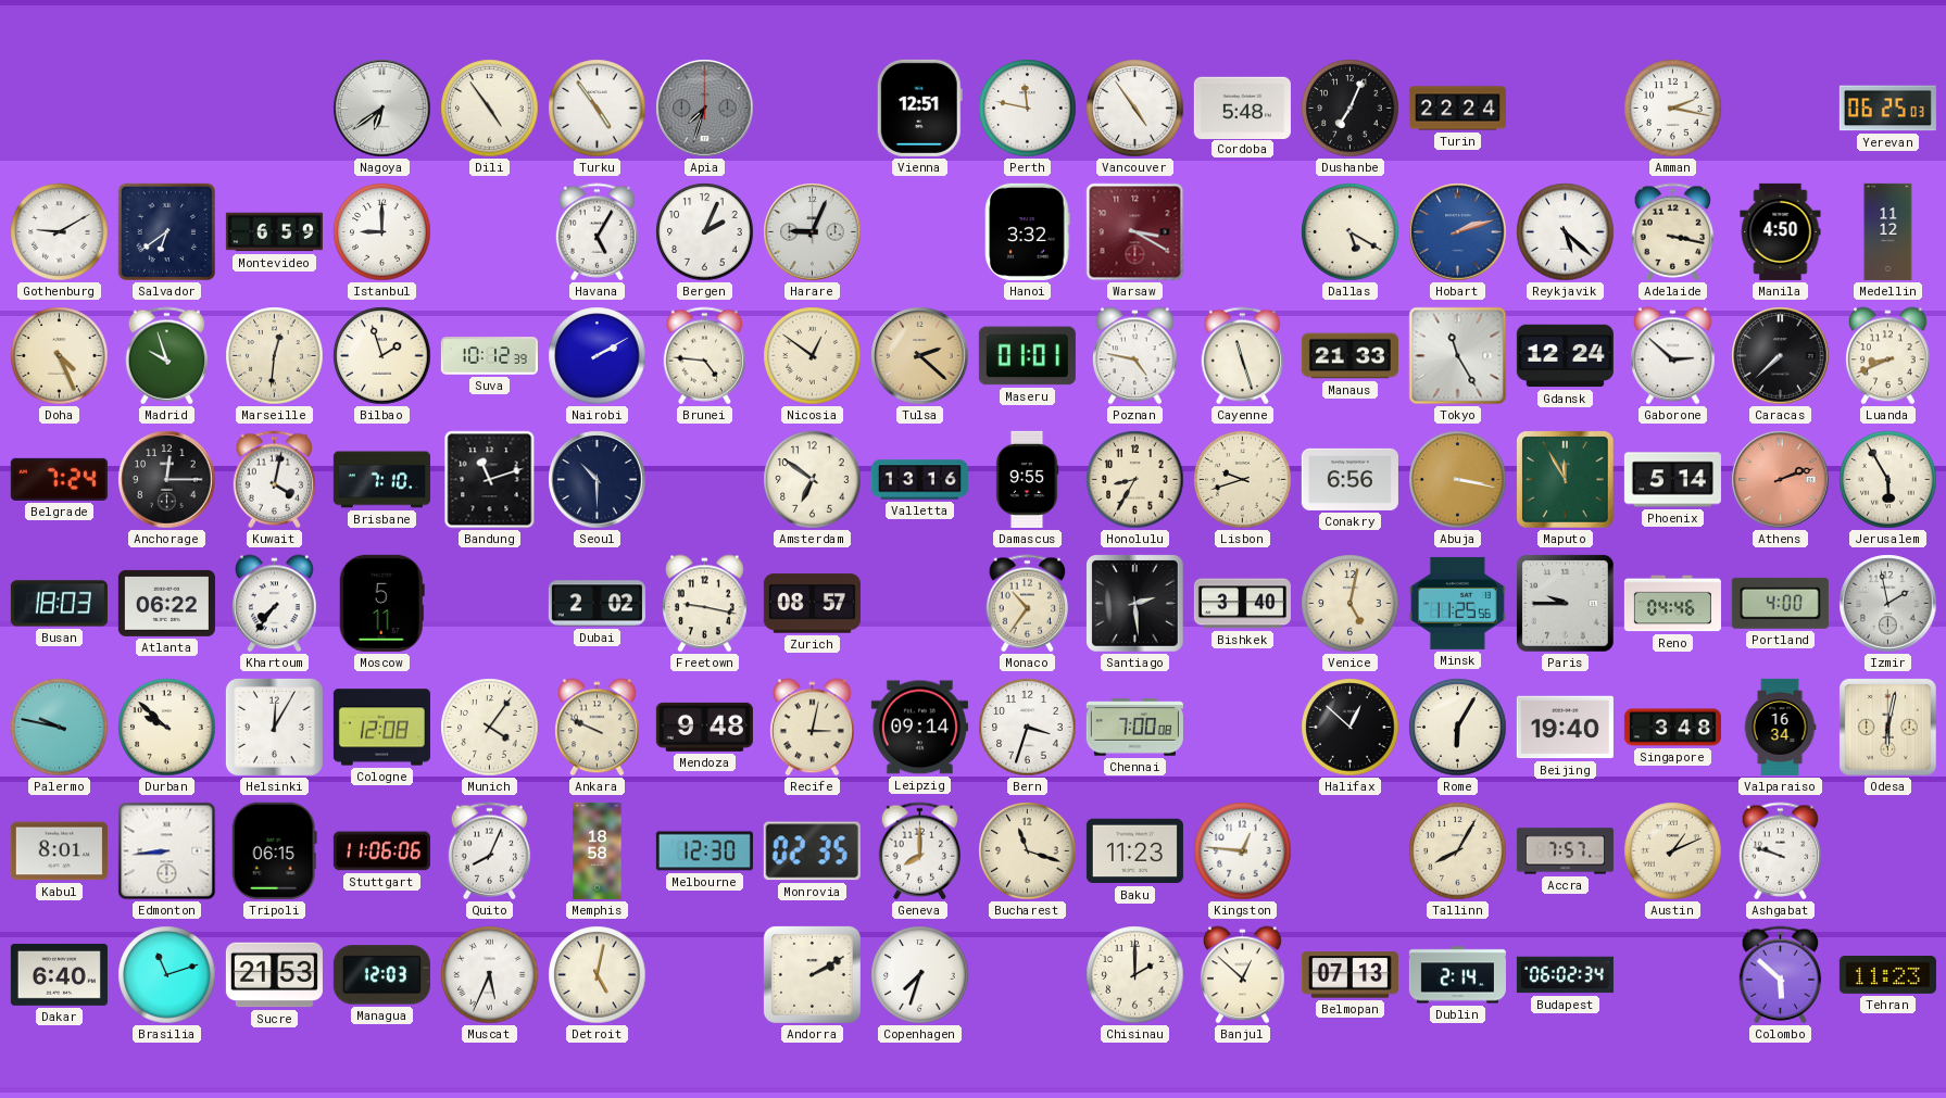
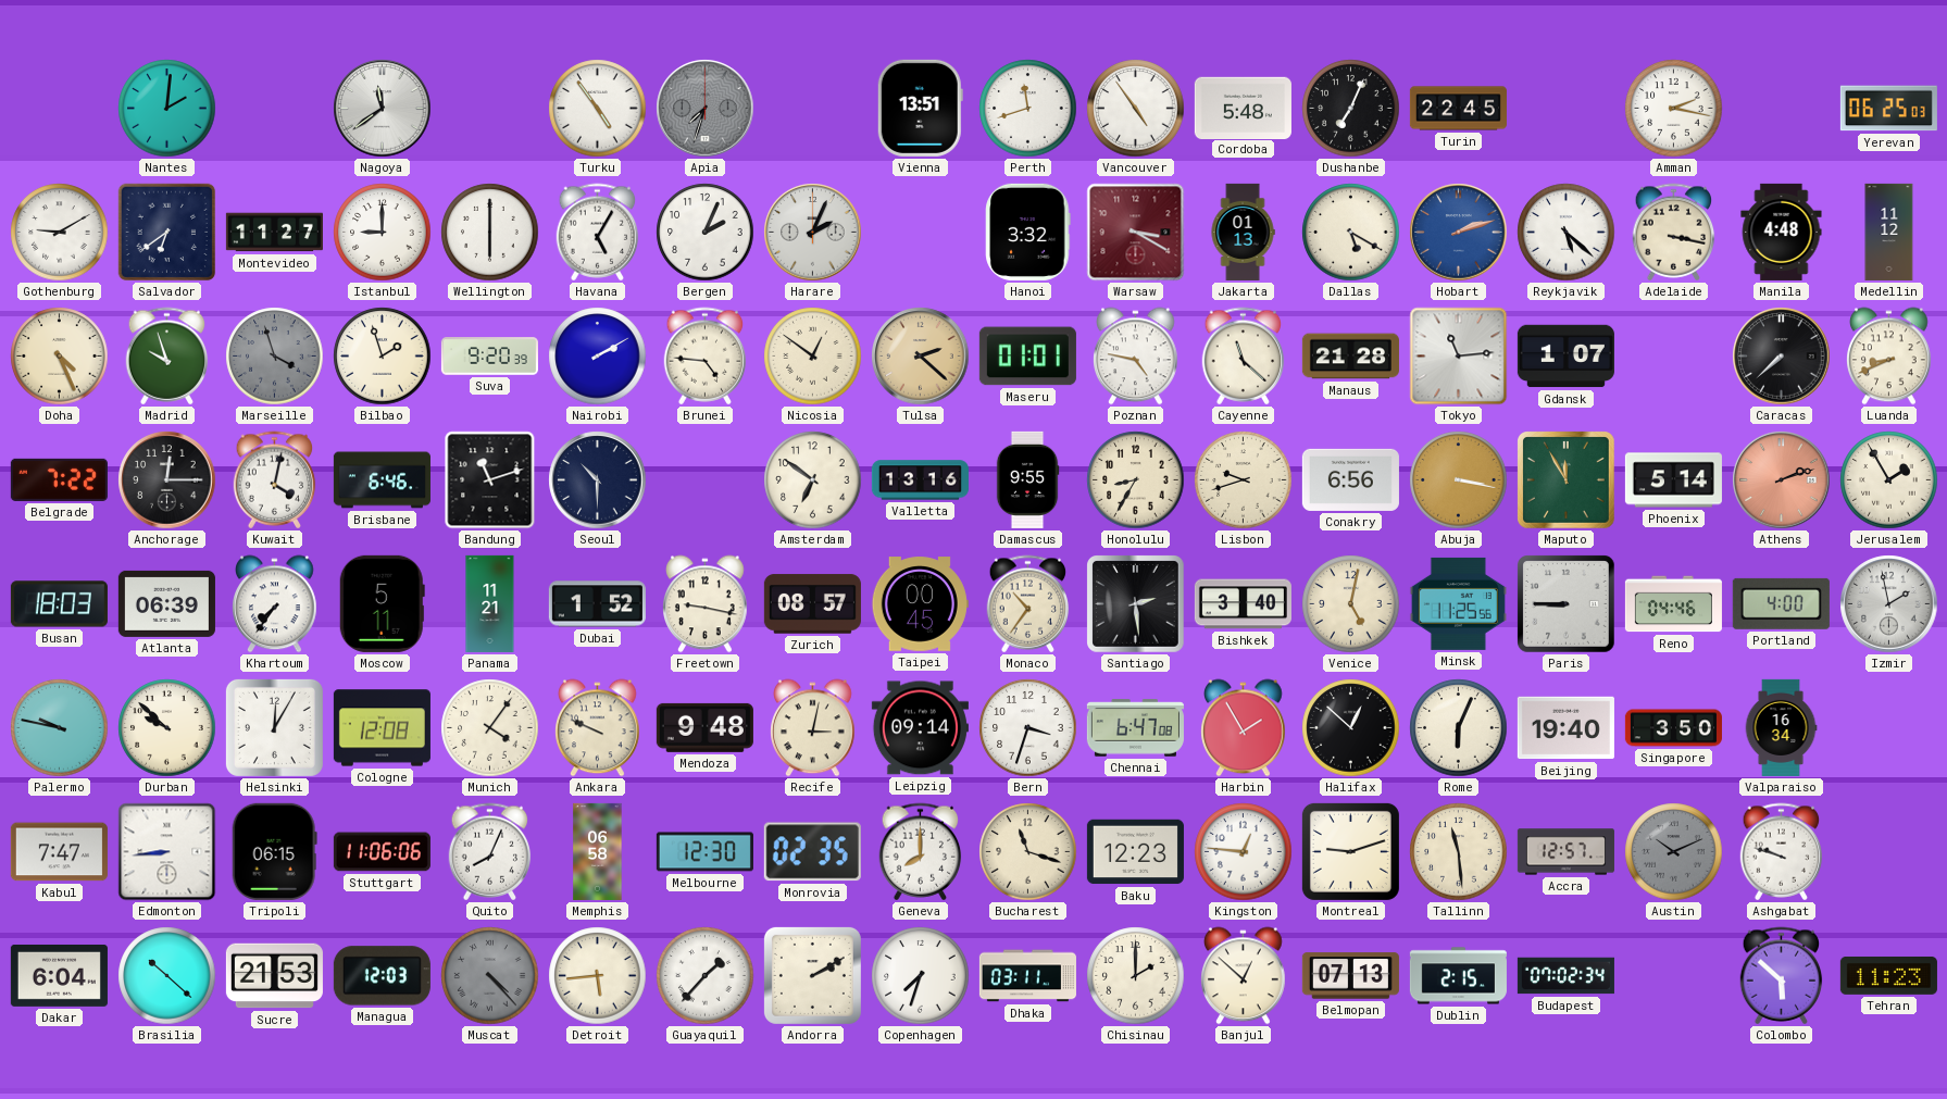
Nantes: none -> 2:01
Nagoya: 6:39 -> 11:39
Dili: 4:54 -> none
Vienna: 12:51 -> 13:51
Perth: 11:47 -> 11:42
Turin: 22:24 -> 22:45
Montevideo: 6:59 -> 11:27
Wellington: none -> 6:00
Harare: 9:04 -> 2:04
Jakarta: none -> 01:13
Manila: 4:50 -> 4:48
Marseille: 12:31 -> 3:57
Marseille dial: cream -> grey
Suva: 10:12 -> 9:20
Cayenne: 11:27 -> 11:22
Manaus: 21:33 -> 21:28
Tokyo: 11:25 -> 11:14
Gdansk: 12:24 -> 1:07
Gaborone: 2:52 -> none
Belgrade: 7:24 -> 7:22
Brisbane: 7:10 -> 6:46
Jerusalem: 5:55 -> 1:55
Atlanta: 06:22 -> 06:39
Panama: none -> 11:21
Dubai: 2:02 -> 1:52
Taipei: none -> 00:45
Paris: 9:45 -> 8:45
Chennai: 7:00 -> 6:47
Harbin: none -> 1:55
Rome: 6:05 -> 6:04
Singapore: 3:48 -> 3:50
Odesa: 6:02 -> none
Kabul: 8:01 -> 7:47
Memphis: 18:58 -> 06:58
Baku: 11:23 -> 12:23
Montreal: none -> 9:12
Tallinn: 8:05 -> 11:29
Accra: 7:57 -> 12:57
Austin: 1:11 -> 10:11
Austin dial: cream -> grey
Dakar: 6:40 -> 6:04
Brasilia: 11:12 -> 10:22
Muscat: 5:34 -> 4:23
Muscat dial: white -> grey
Detroit: 5:02 -> 5:44
Guayaquil: none -> 1:37
Dhaka: none -> 03:11
Dublin: 2:14 -> 2:15
Budapest: 06:02 -> 07:02
